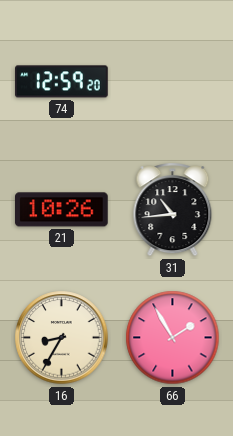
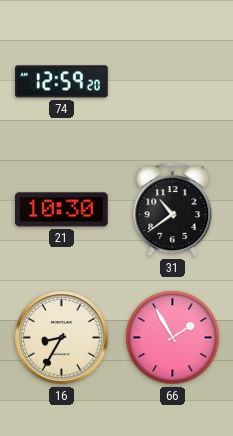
21: 10:26 -> 10:30
31: 10:44 -> 10:39
